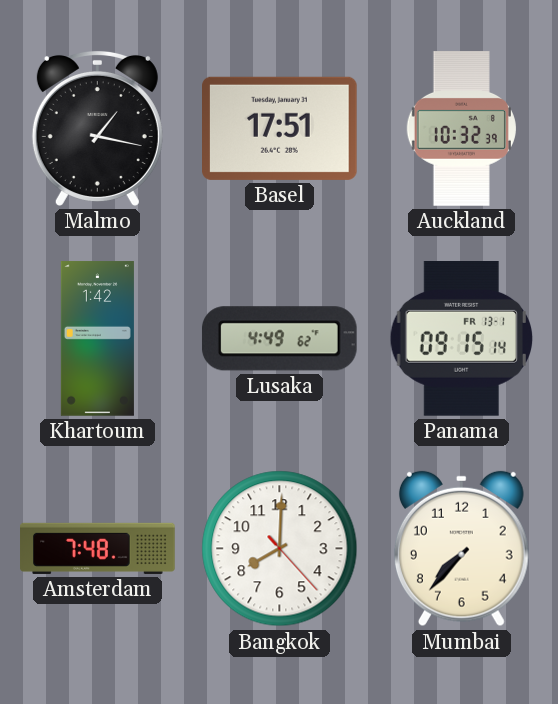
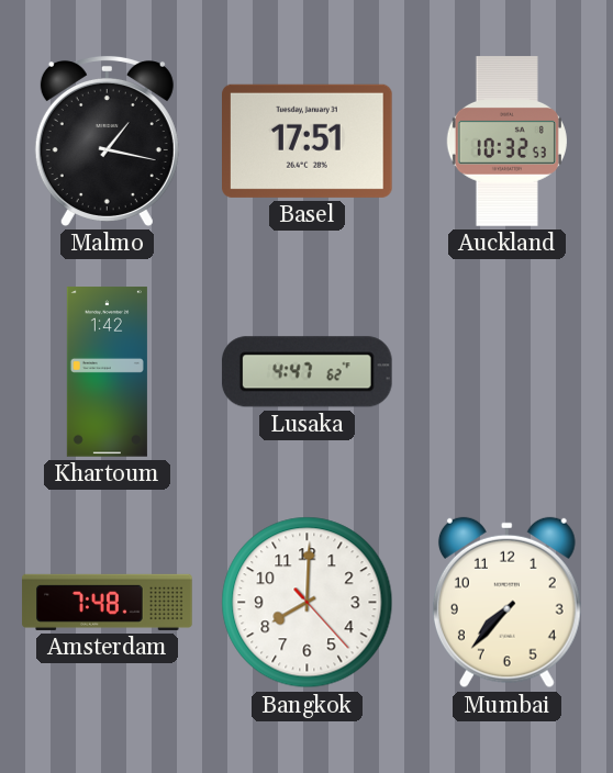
Auckland: 10:32:39 -> 10:32:53
Lusaka: 4:49 -> 4:47
Panama: 09:15 -> none
